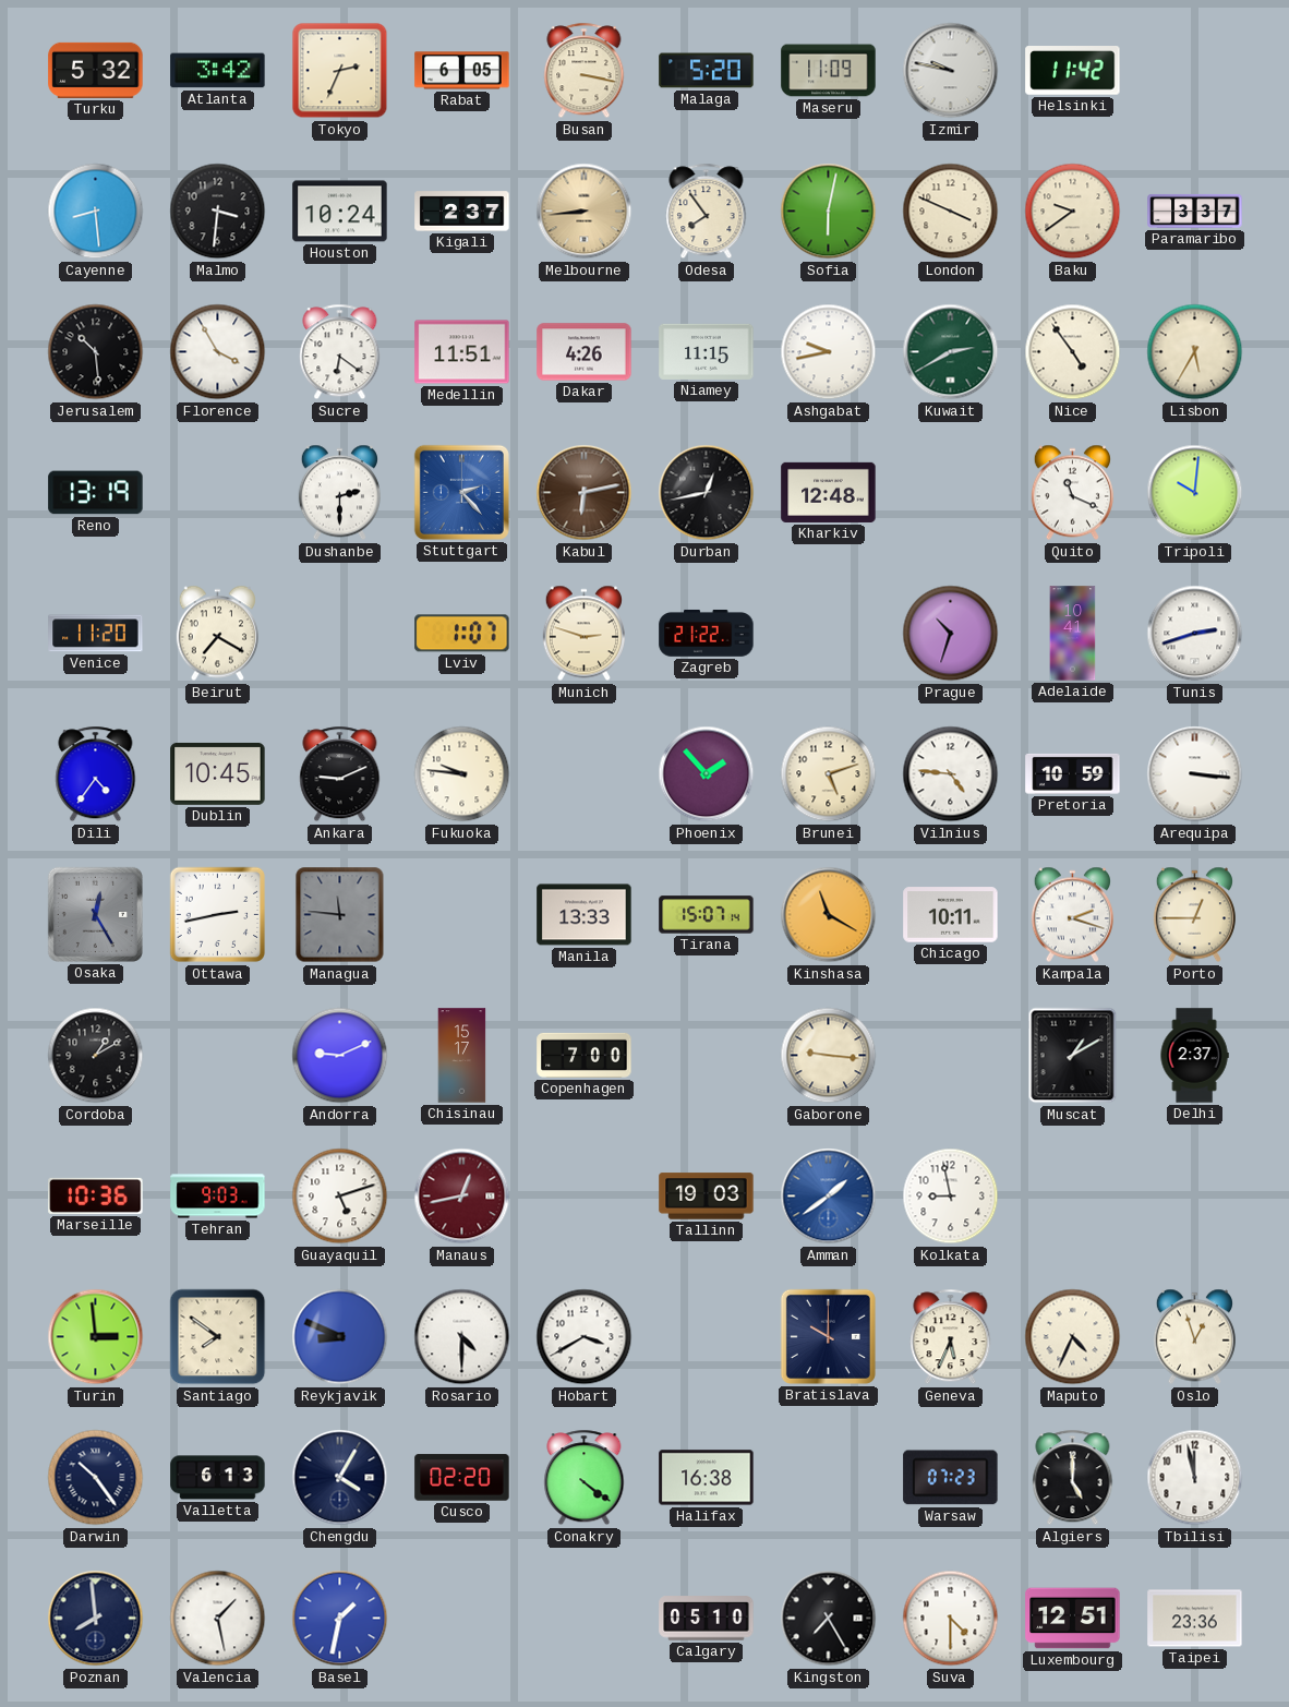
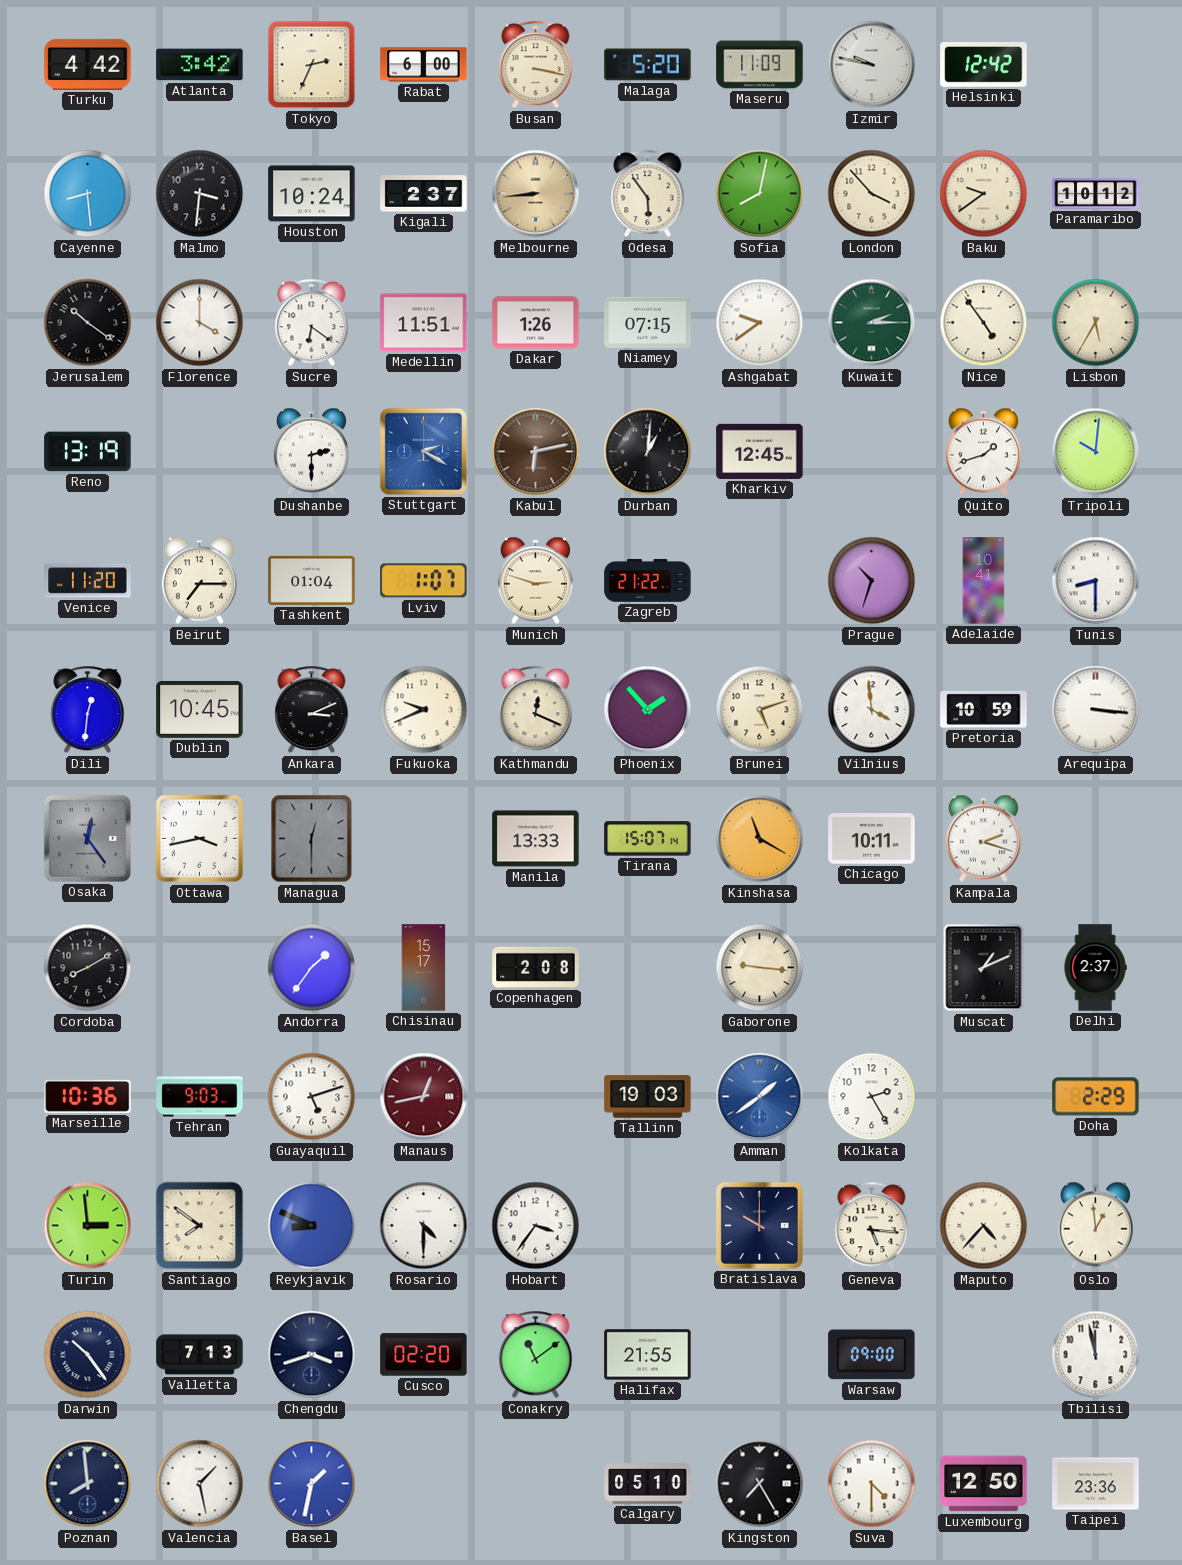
Turku: 5:32 -> 4:42
Rabat: 6:05 -> 6:00
Helsinki: 11:42 -> 12:42
Odesa: 7:54 -> 5:54
Sofia: 6:02 -> 8:02
London: 3:49 -> 3:53
Paramaribo: 3:37 -> 10:12
Jerusalem: 10:29 -> 10:21
Florence: 3:55 -> 4:00
Dakar: 4:26 -> 1:26
Niamey: 11:15 -> 07:15
Ashgabat: 9:43 -> 9:39
Kuwait: 2:40 -> 2:15
Stuttgart: 2:23 -> 2:20
Durban: 12:43 -> 1:01
Kharkiv: 12:48 -> 12:45
Quito: 11:19 -> 1:42
Beirut: 7:20 -> 7:15
Tashkent: none -> 01:04
Tunis: 2:42 -> 8:30
Dili: 4:36 -> 12:31
Ankara: 9:11 -> 3:11
Fukuoka: 9:46 -> 9:41
Kathmandu: none -> 12:19
Vilnius: 4:46 -> 3:59
Osaka: 12:25 -> 12:24
Ottawa: 2:43 -> 3:43
Managua: 11:46 -> 12:30
Porto: 12:45 -> none
Cordoba: 1:10 -> 8:10
Andorra: 9:11 -> 1:36
Copenhagen: 7:00 -> 2:08
Muscat: 1:10 -> 1:11
Kolkata: 8:58 -> 2:25
Doha: none -> 2:29
Hobart: 3:40 -> 3:36
Geneva: 5:34 -> 5:16
Maputo: 4:34 -> 4:37
Oslo: 12:57 -> 12:59
Valletta: 6:13 -> 7:13
Chengdu: 4:05 -> 3:42
Conakry: 4:21 -> 11:09
Halifax: 16:38 -> 21:55
Warsaw: 07:23 -> 09:00
Algiers: 5:00 -> none
Luxembourg: 12:51 -> 12:50
